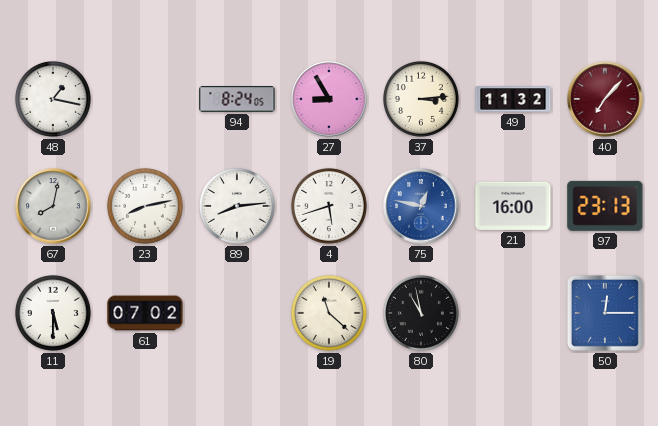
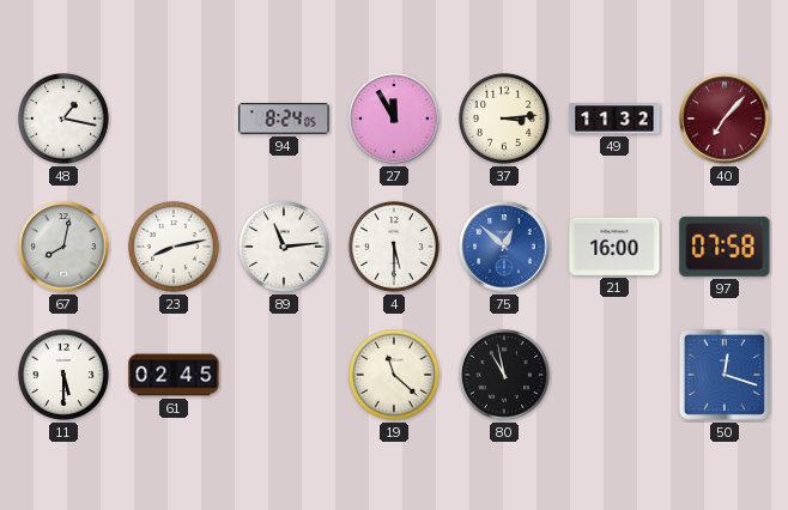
27: 8:55 -> 11:55
89: 8:14 -> 11:14
4: 5:42 -> 5:30
75: 12:47 -> 12:52
97: 23:13 -> 07:58
61: 07:02 -> 02:45
50: 12:15 -> 12:18
